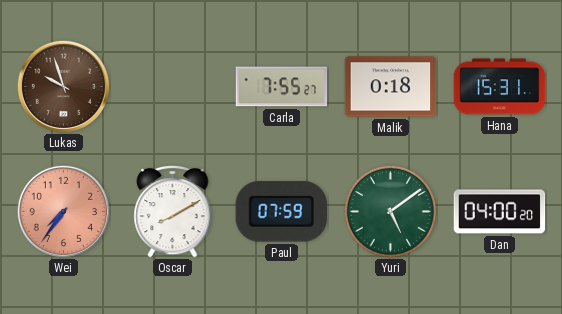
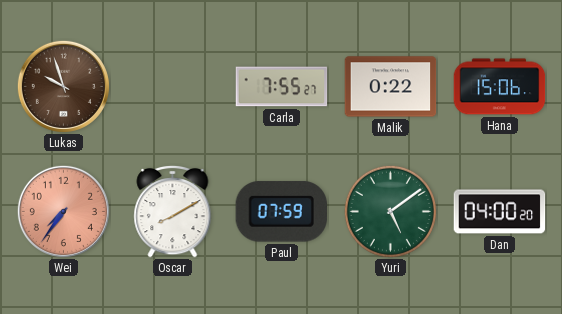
Malik: 0:18 -> 0:22
Hana: 15:31 -> 15:06
